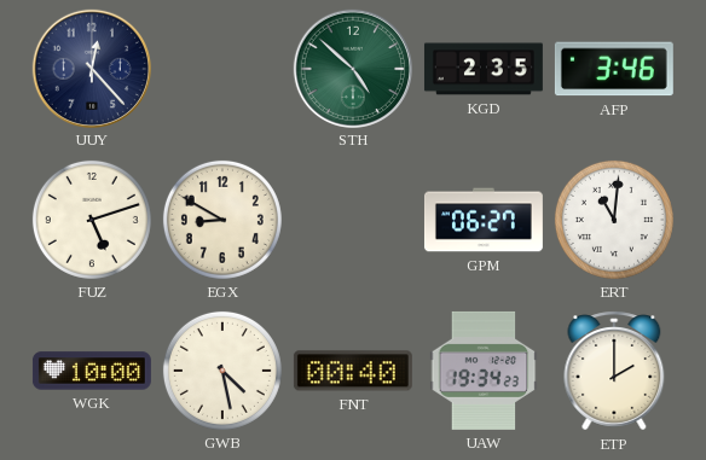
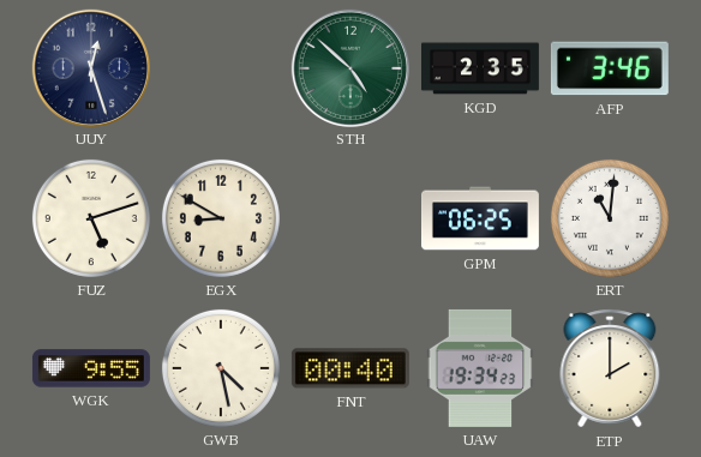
UUY: 12:23 -> 12:27
GPM: 06:27 -> 06:25
WGK: 10:00 -> 9:55
